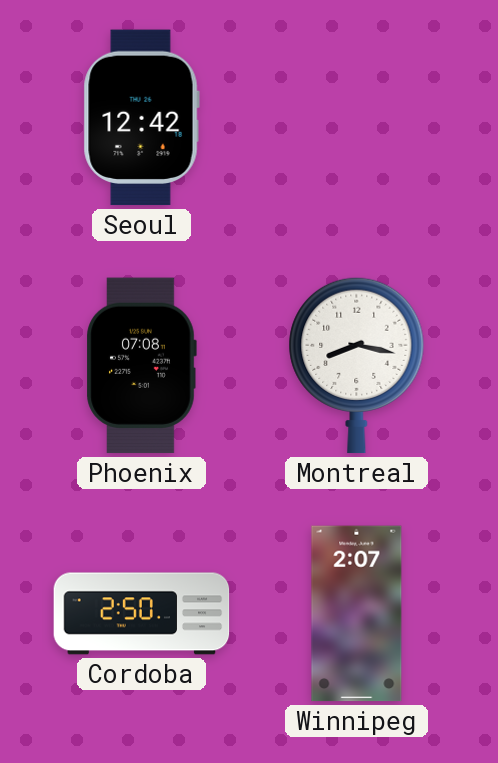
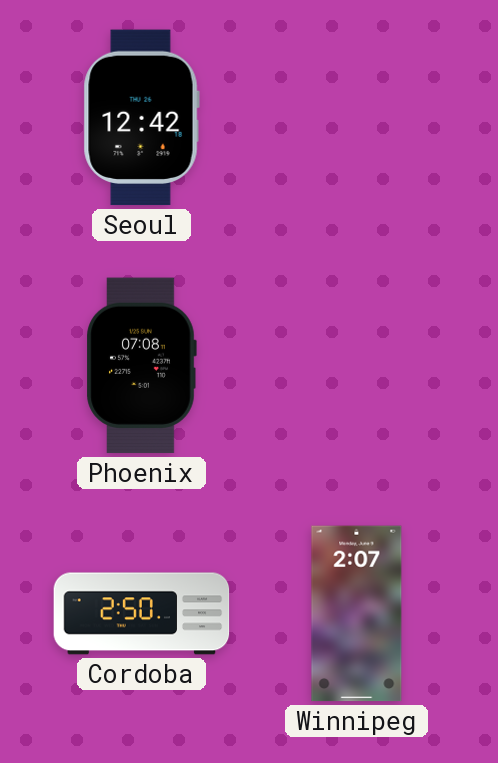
Montreal: 8:17 -> none
